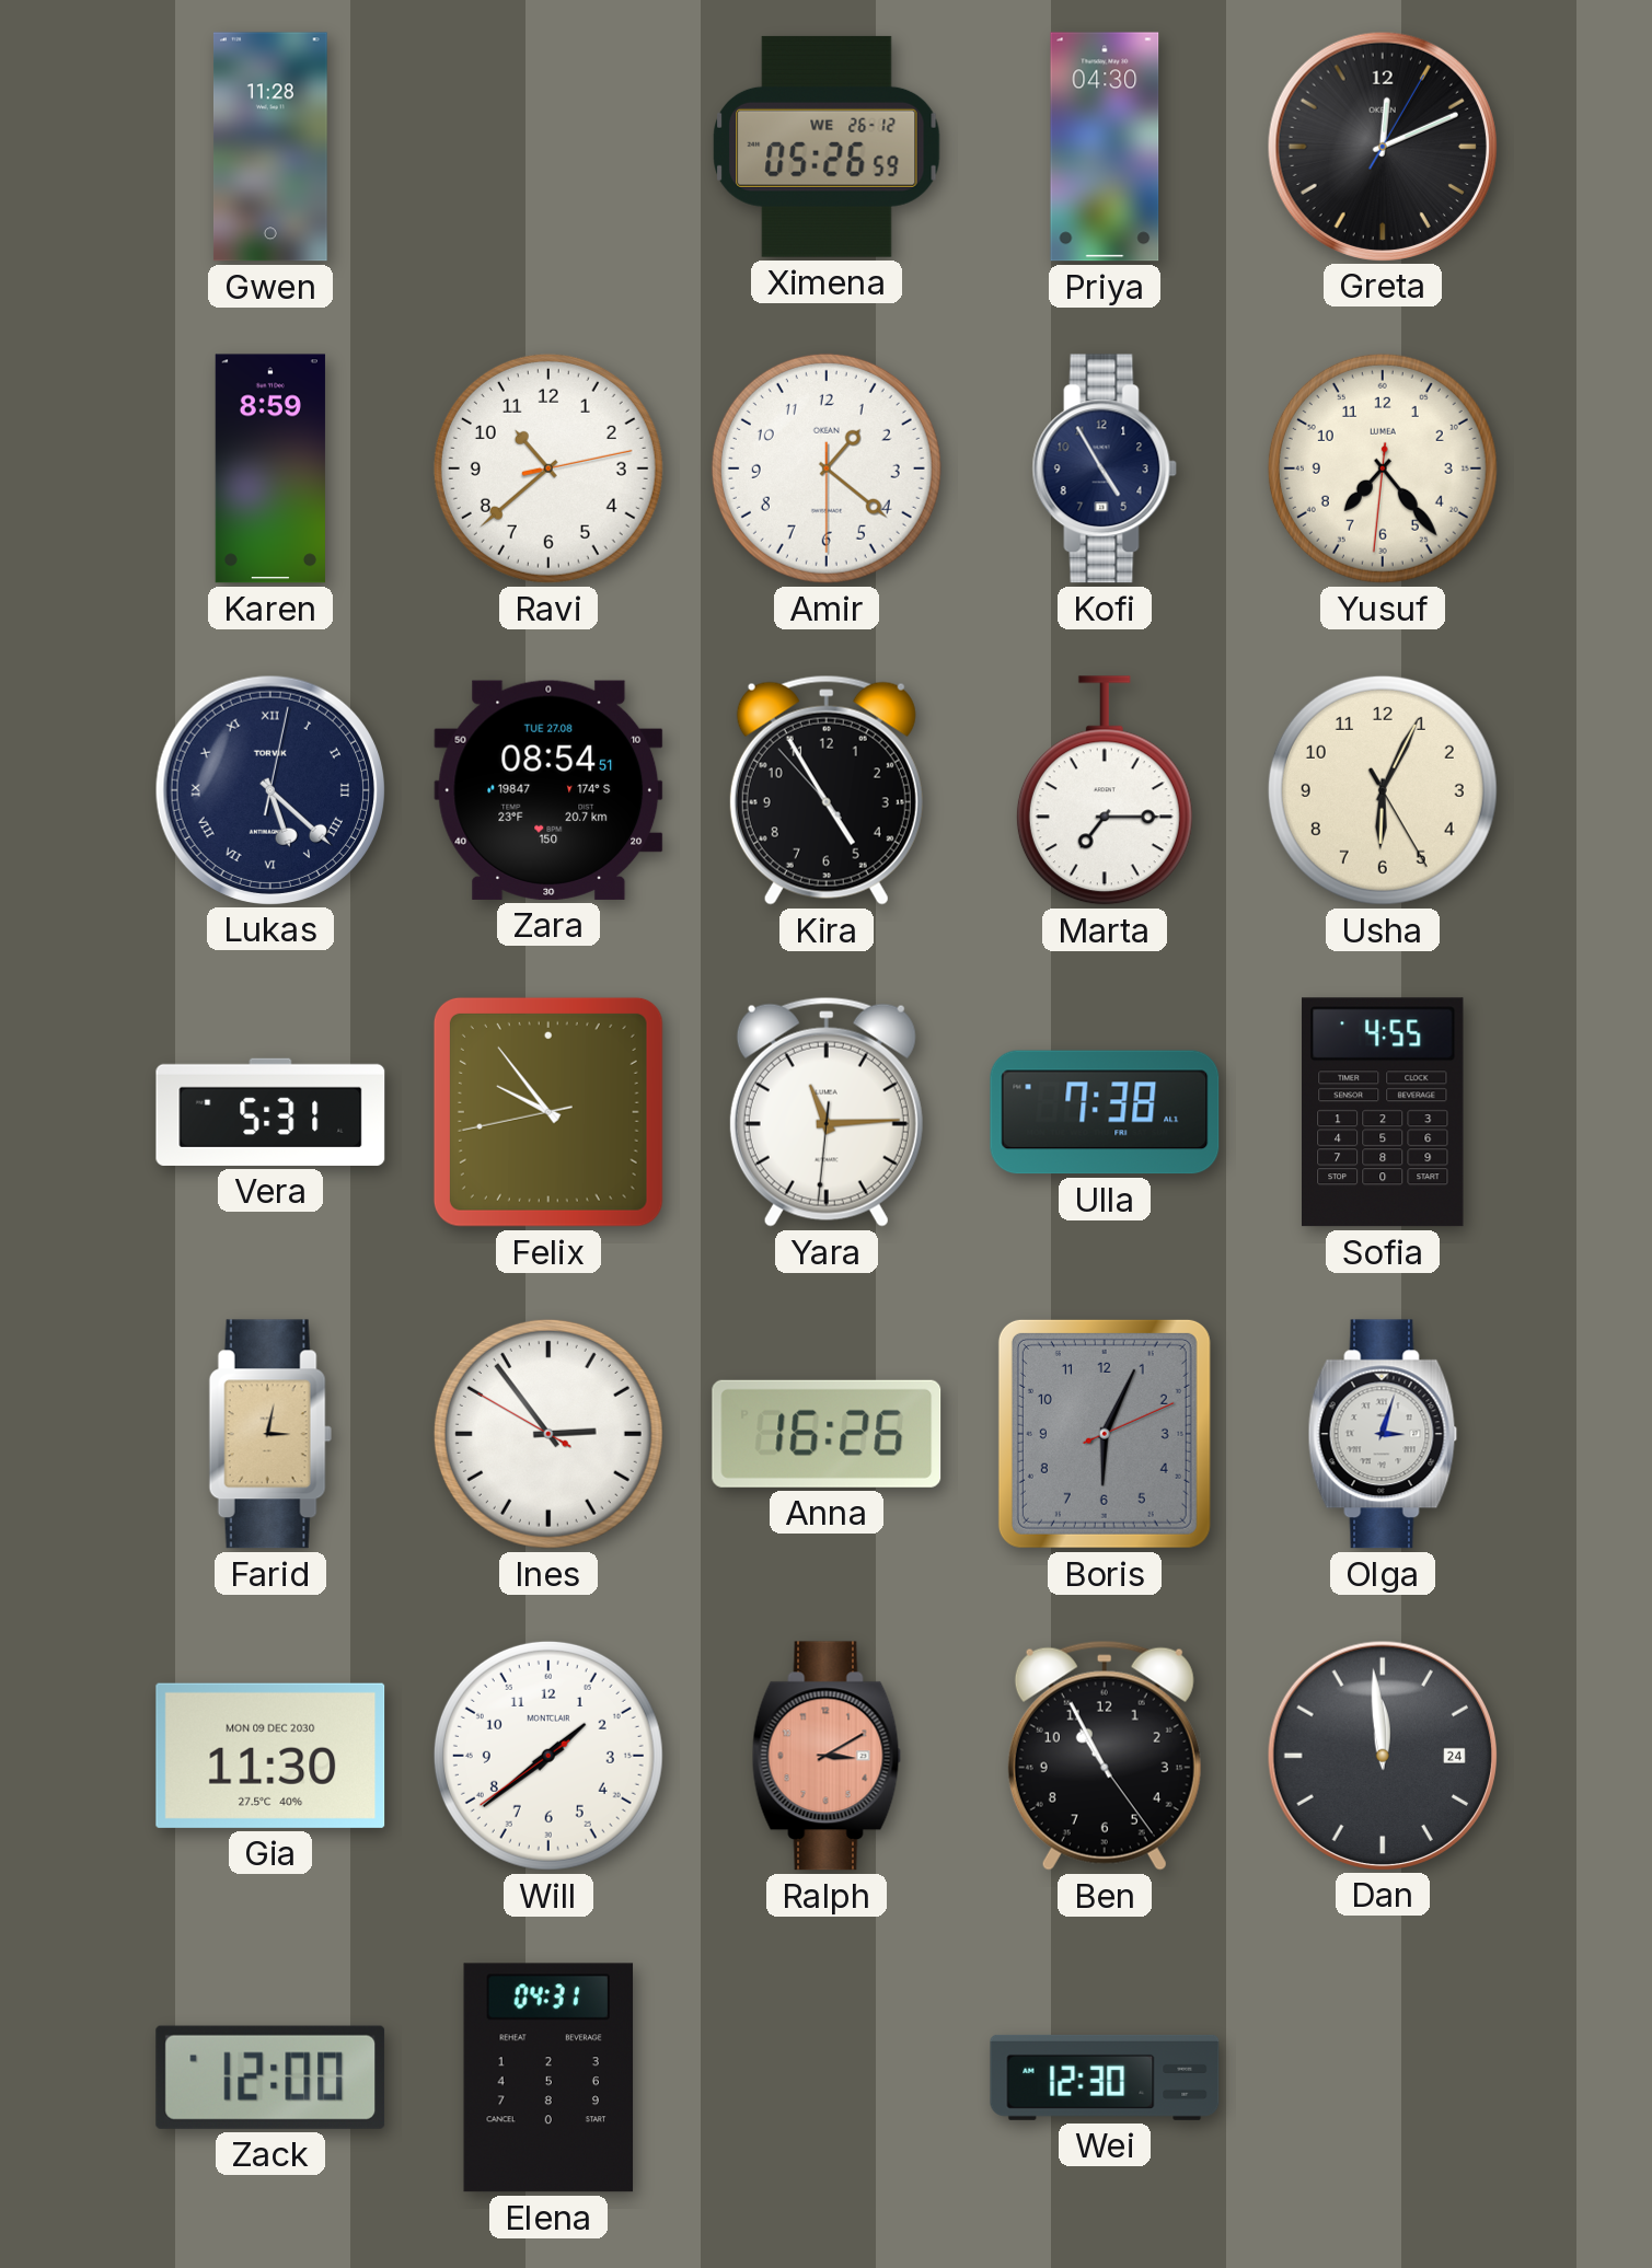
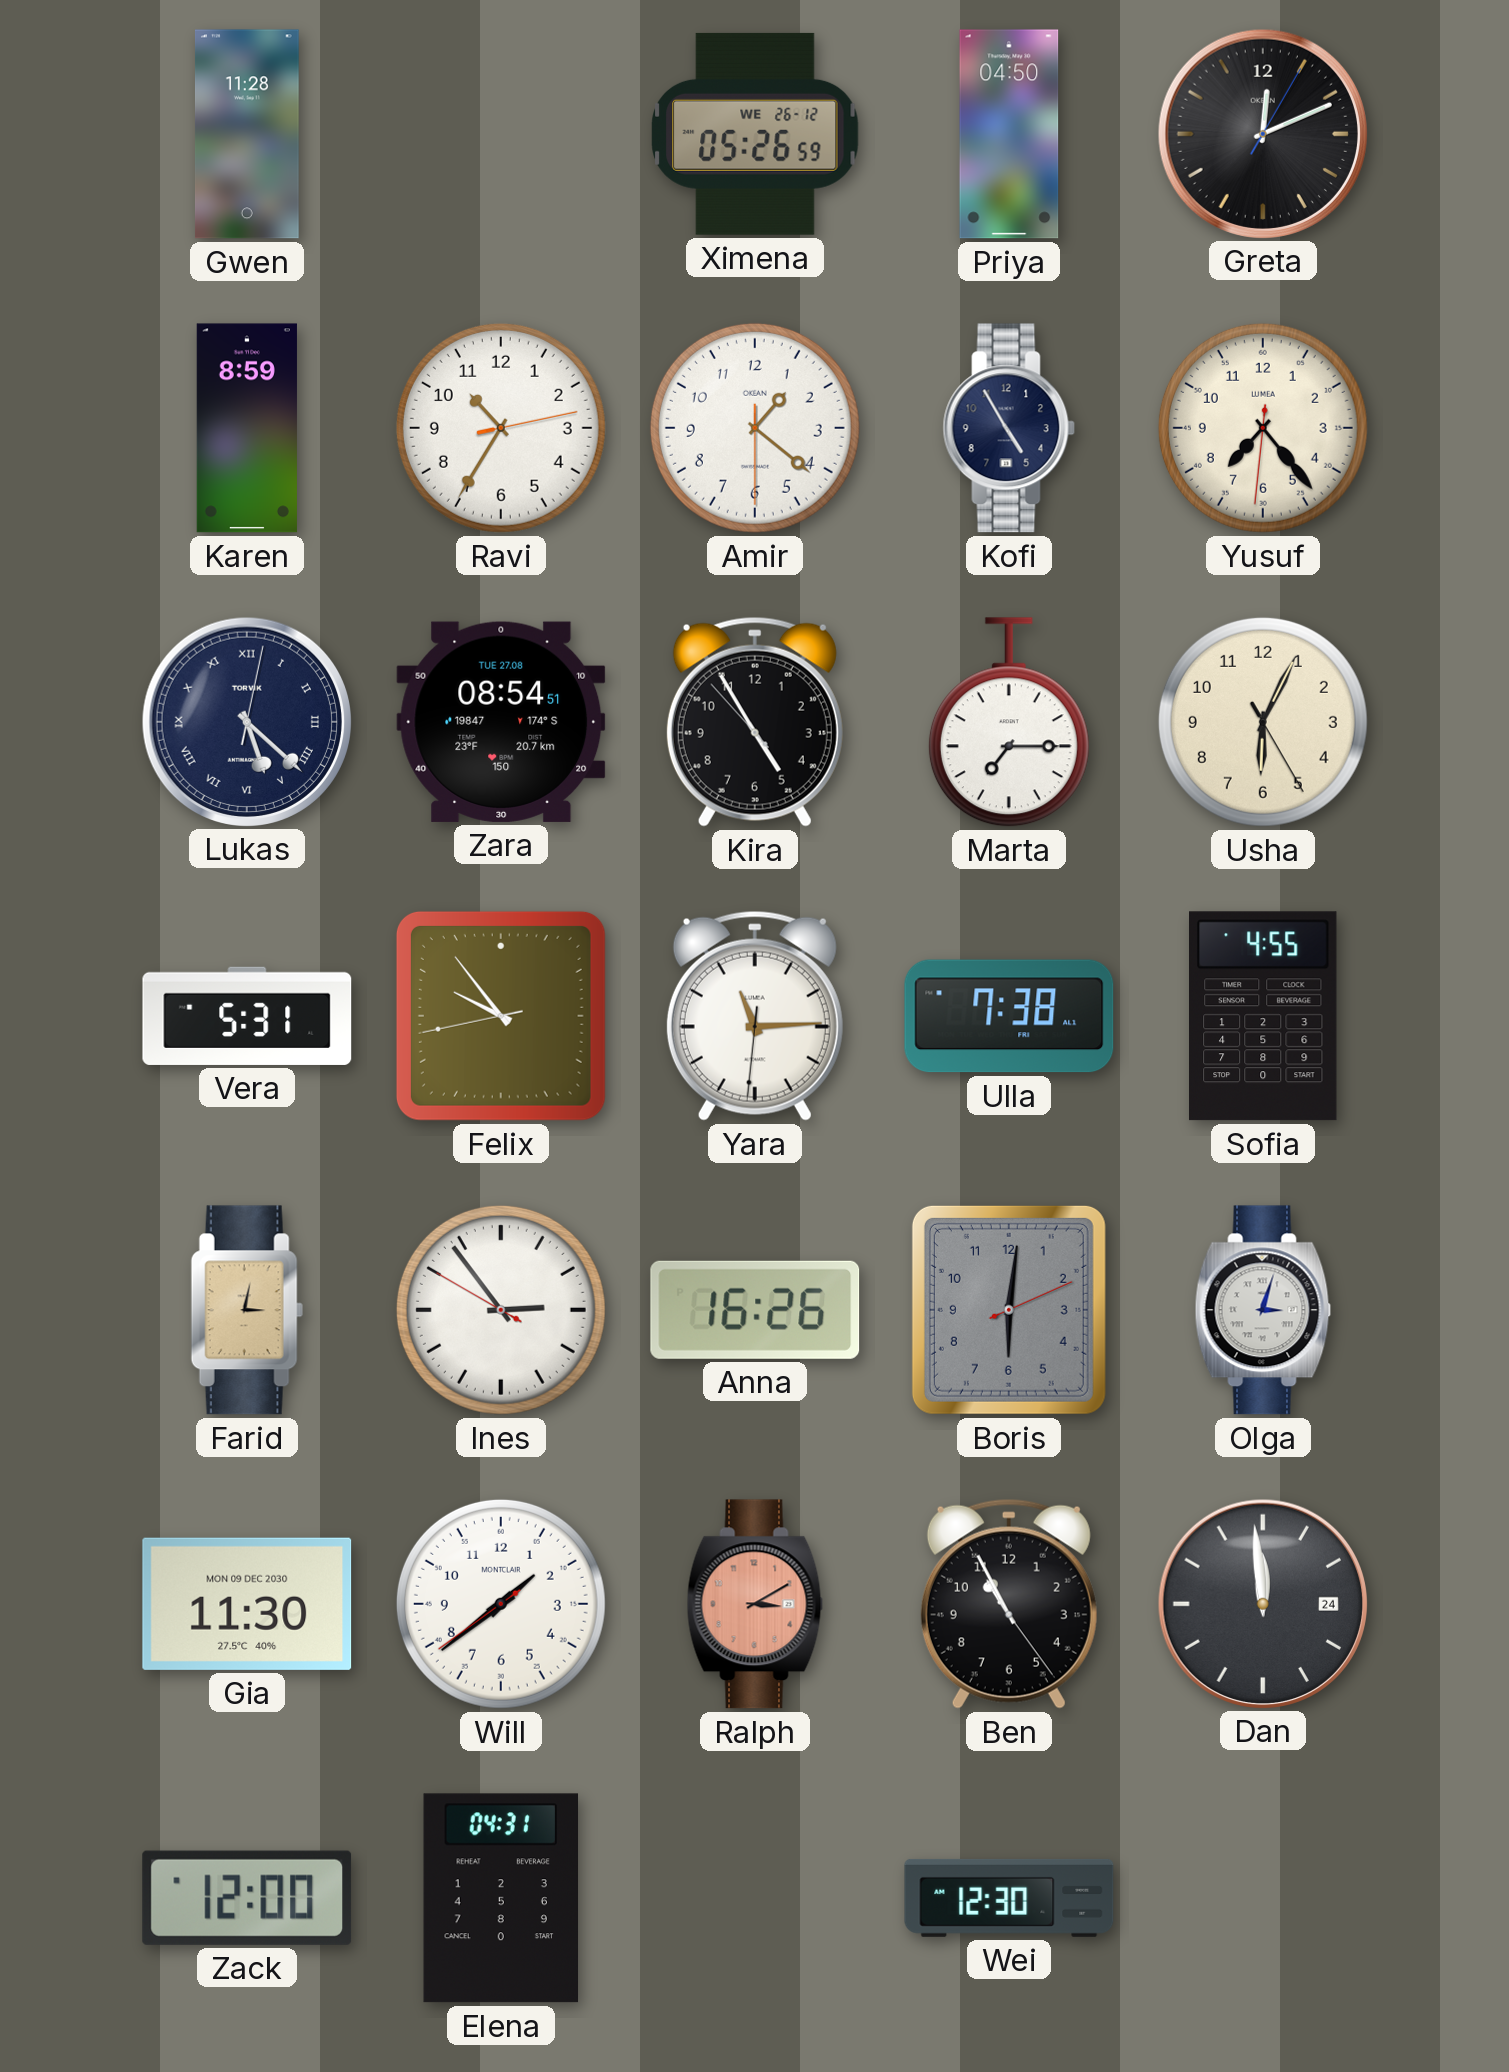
Priya: 04:30 -> 04:50
Ravi: 10:38 -> 10:35
Boris: 6:04 -> 6:01
